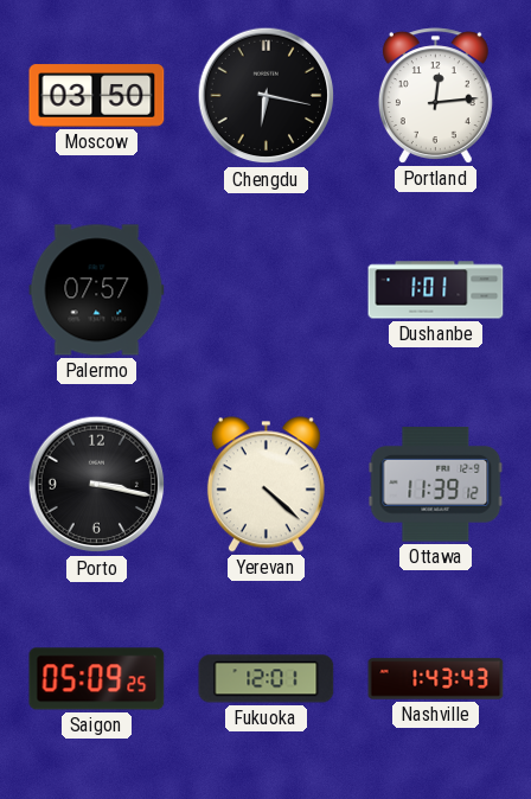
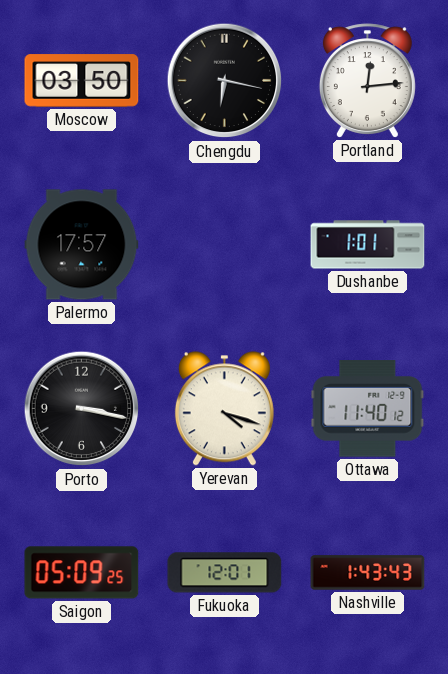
Palermo: 07:57 -> 17:57
Yerevan: 4:22 -> 4:18
Ottawa: 11:39 -> 11:40
